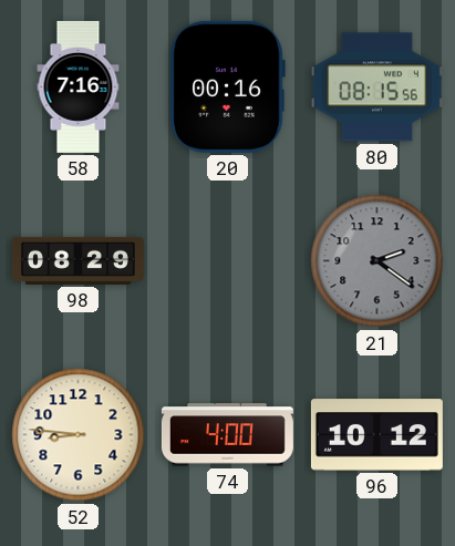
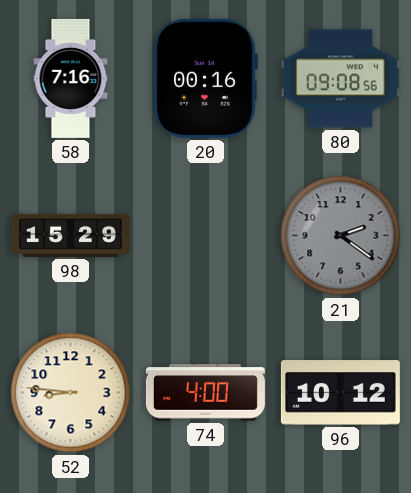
80: 08:15 -> 09:08
98: 08:29 -> 15:29
